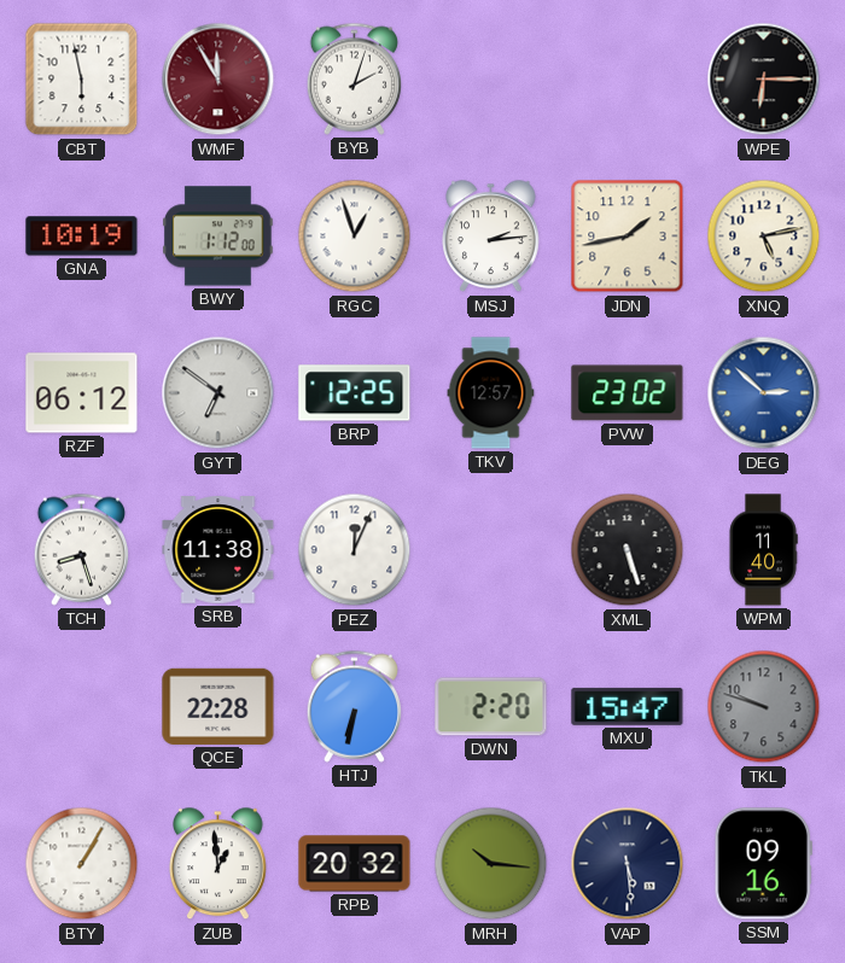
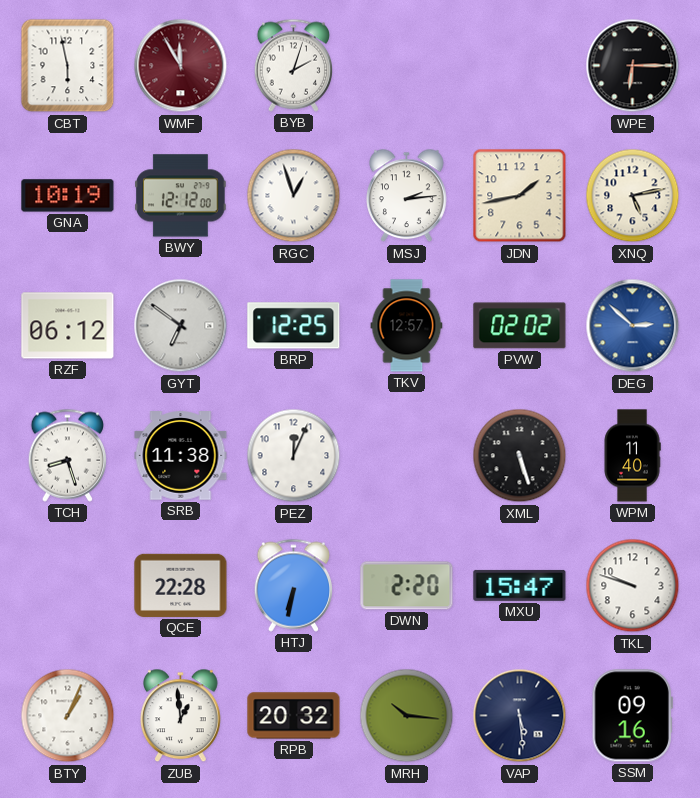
BWY: 1:12 -> 12:12
PVW: 23:02 -> 02:02
TKL dial: grey -> white
BTY: 1:05 -> 1:04
